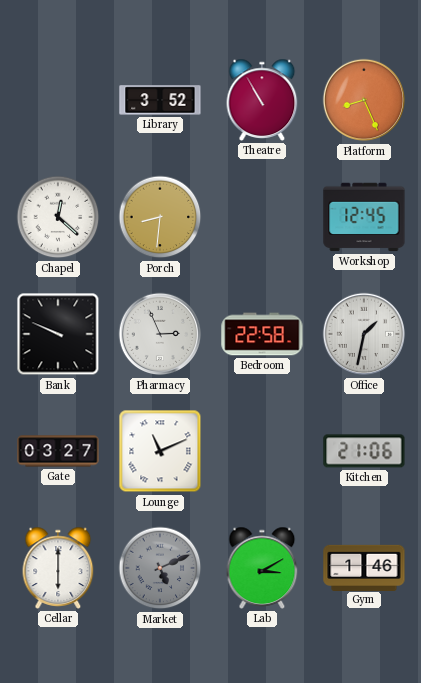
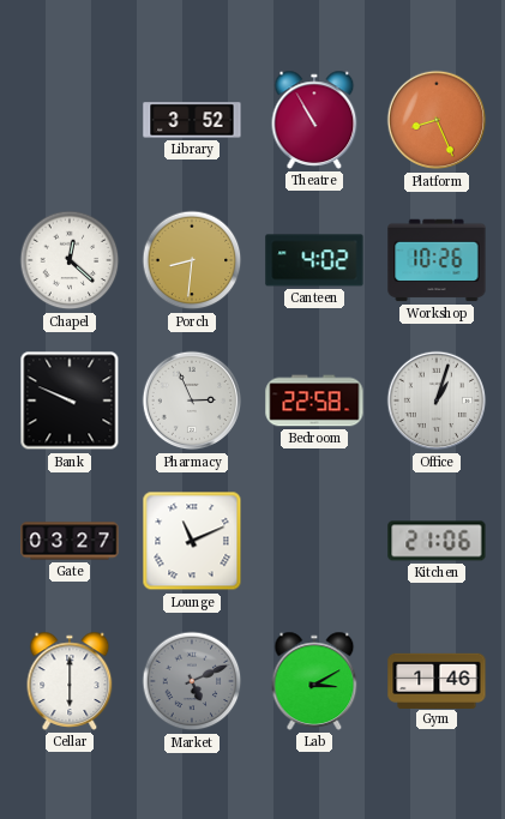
Canteen: none -> 4:02
Workshop: 12:45 -> 10:26
Office: 1:32 -> 1:03
